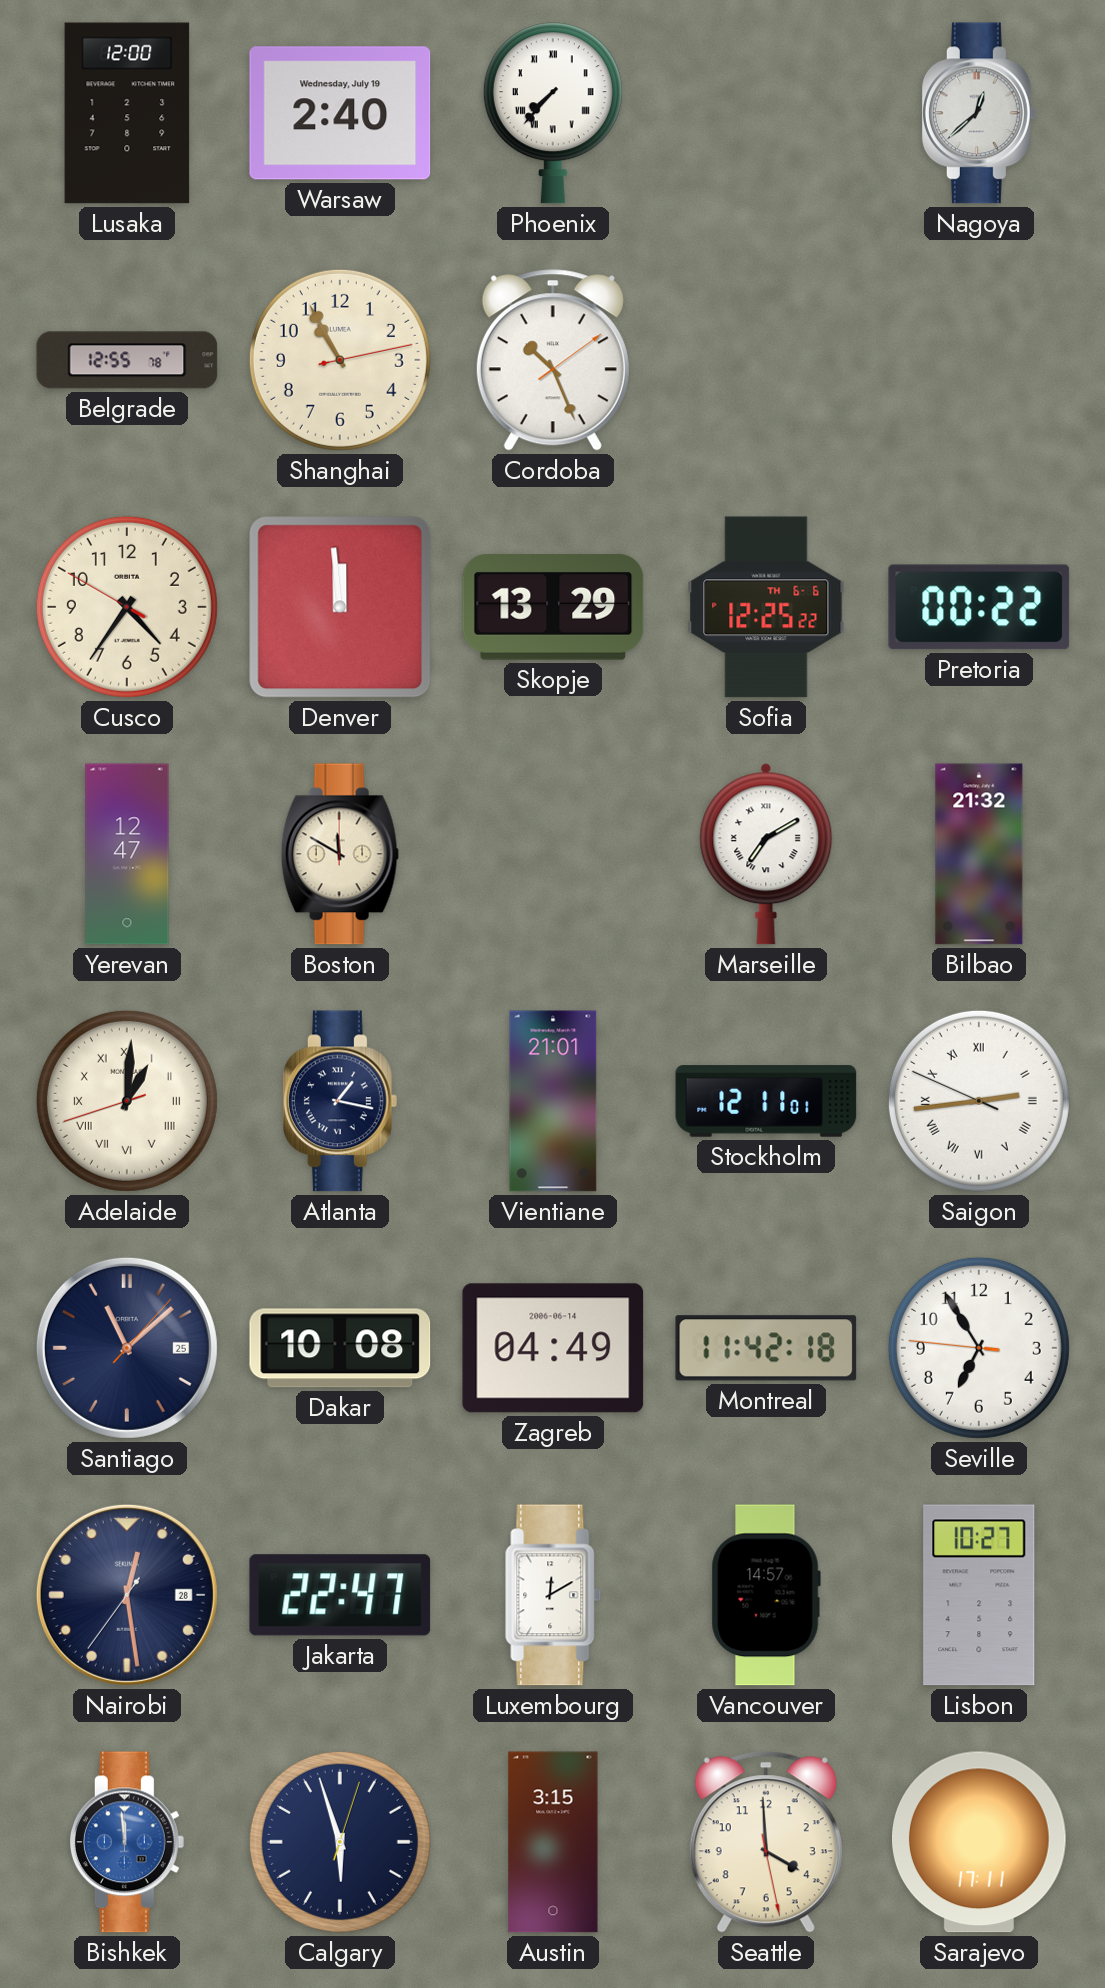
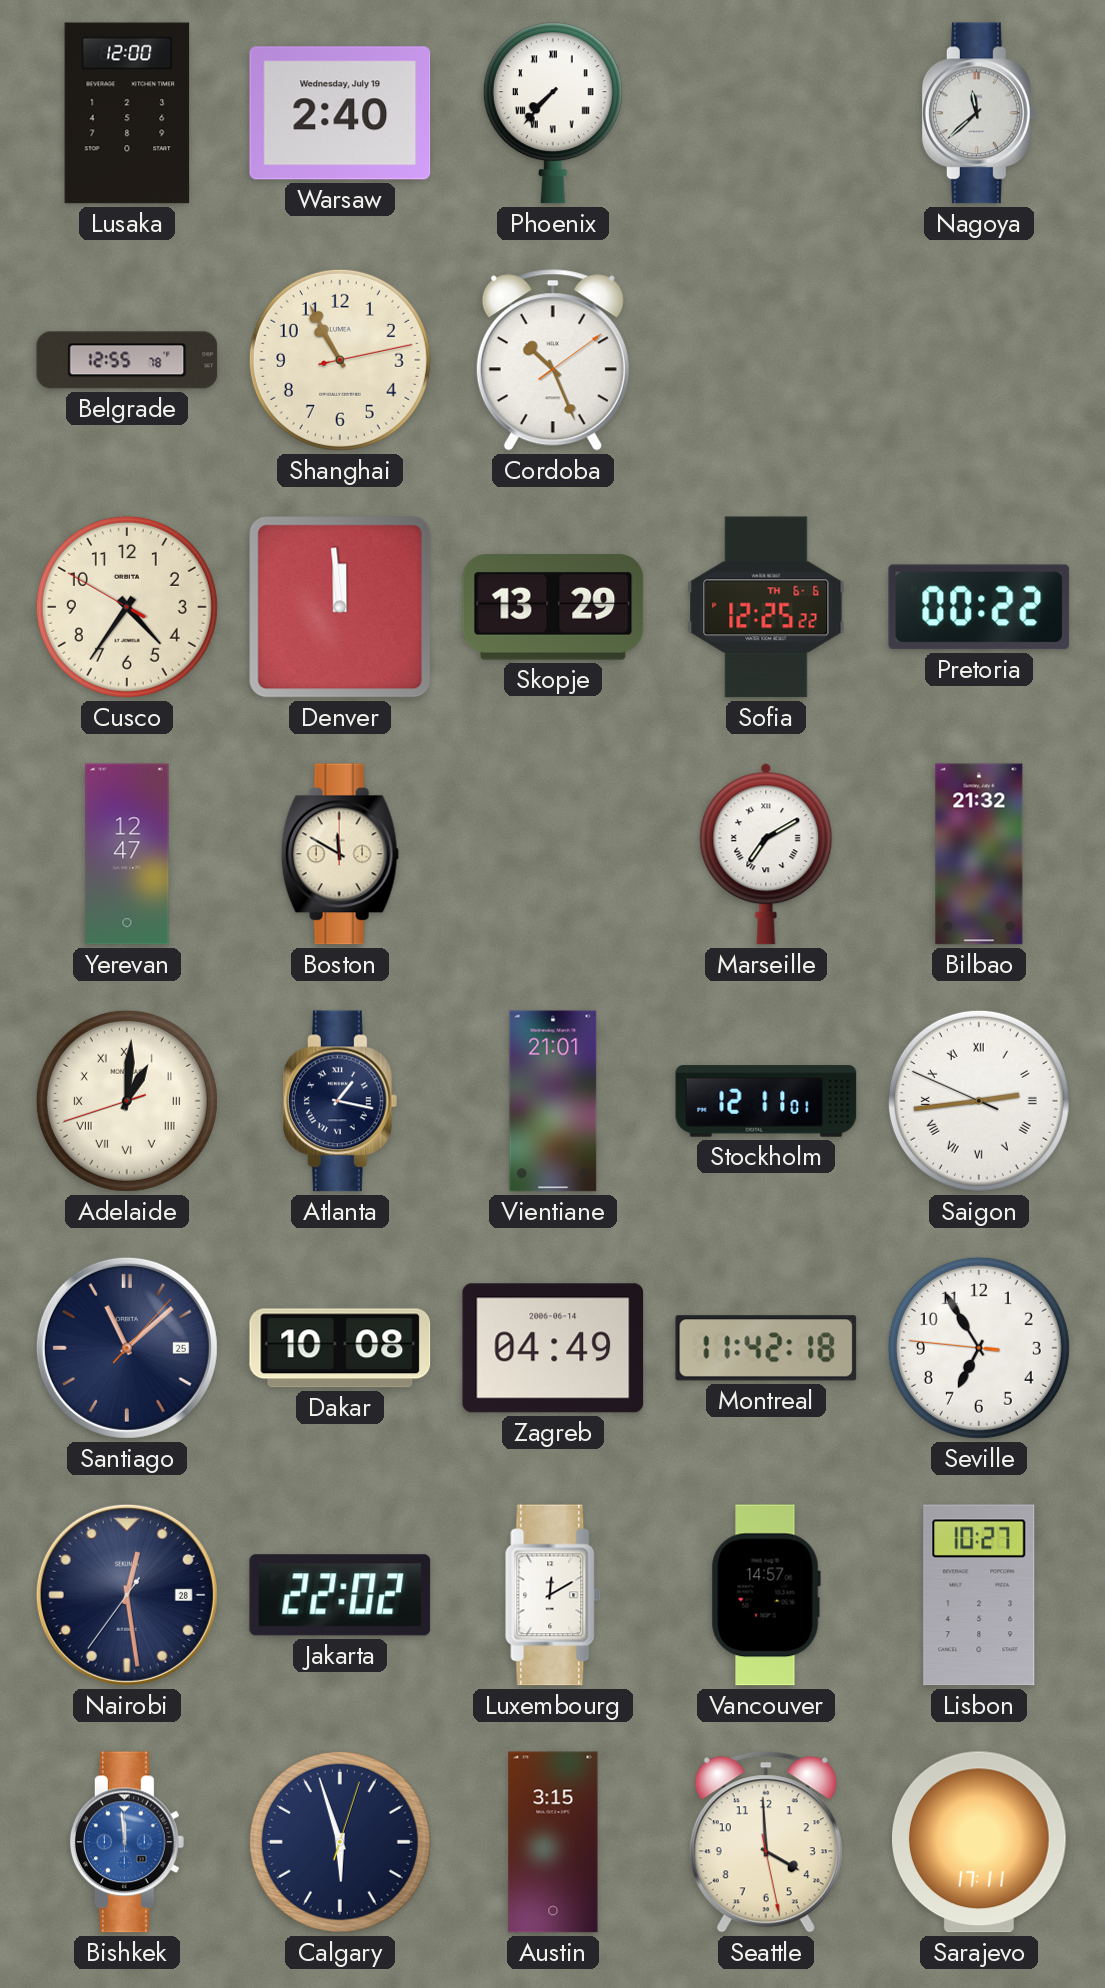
Nagoya: 12:38 -> 11:38
Jakarta: 22:47 -> 22:02
